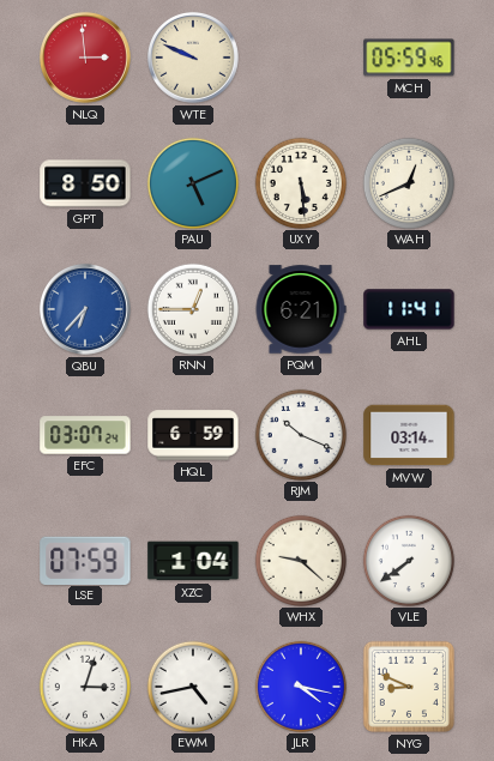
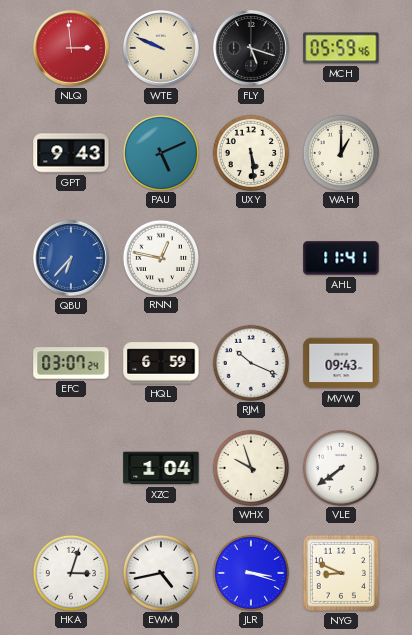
FLY: none -> 5:18
GPT: 8:50 -> 9:43
WAH: 12:41 -> 1:00
RNN: 12:45 -> 12:47
PQM: 6:21 -> none
MVW: 03:14 -> 09:43
LSE: 07:59 -> none
WHX: 9:22 -> 9:57
JLR: 4:17 -> 3:18
